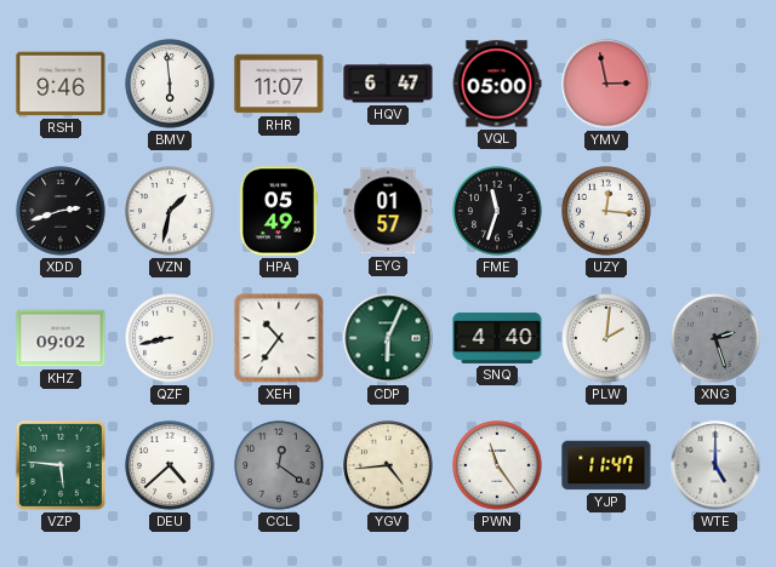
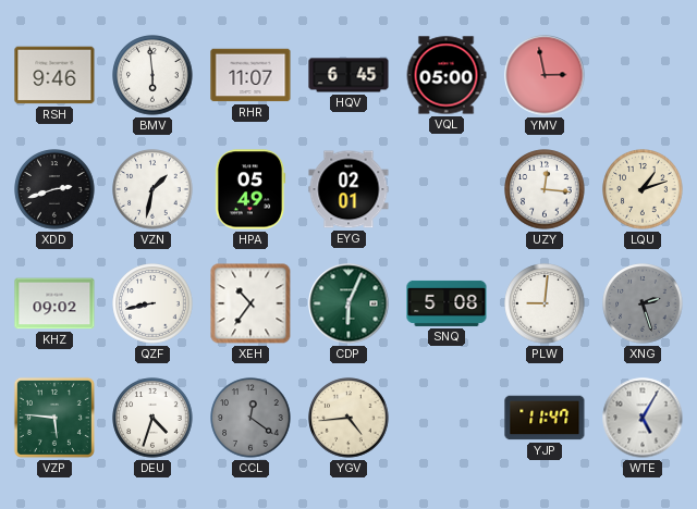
HQV: 6:47 -> 6:45
EYG: 01:57 -> 02:01
FME: 11:33 -> none
LQU: none -> 1:12
SNQ: 4:40 -> 5:08
PLW: 2:01 -> 9:01
DEU: 4:38 -> 4:33
PWN: 11:24 -> none
WTE: 5:00 -> 5:05
